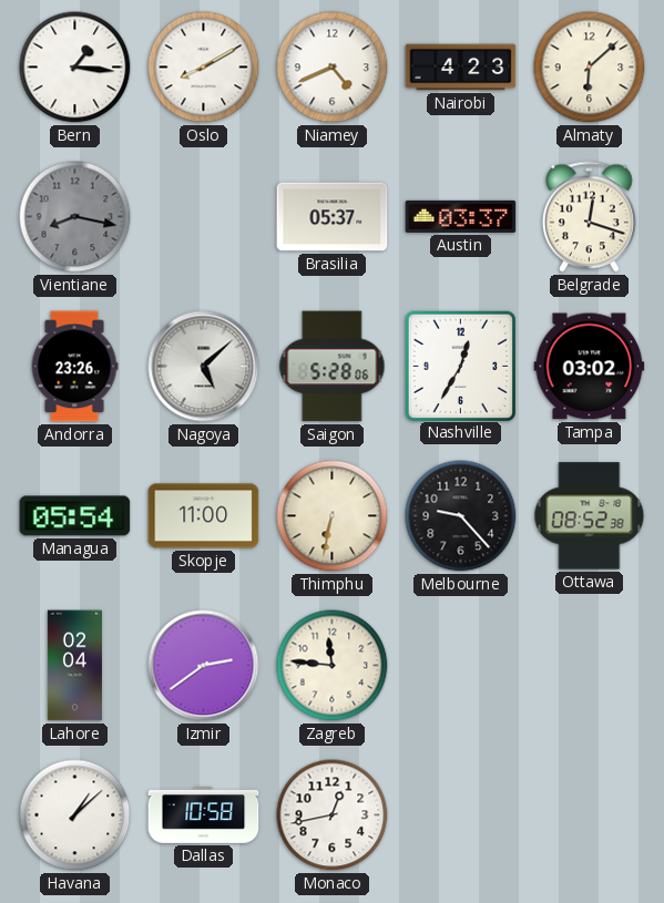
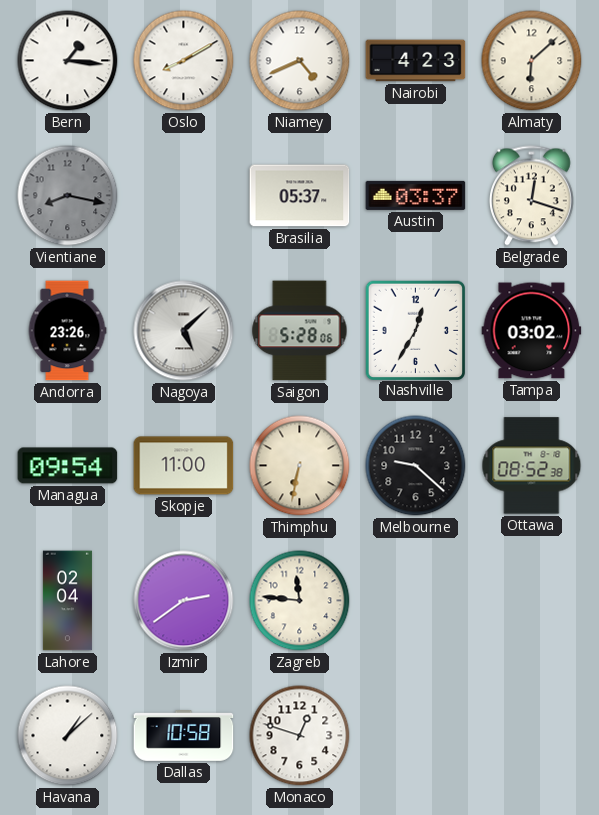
Managua: 05:54 -> 09:54
Melbourne: 9:23 -> 9:22
Monaco: 12:43 -> 12:48
